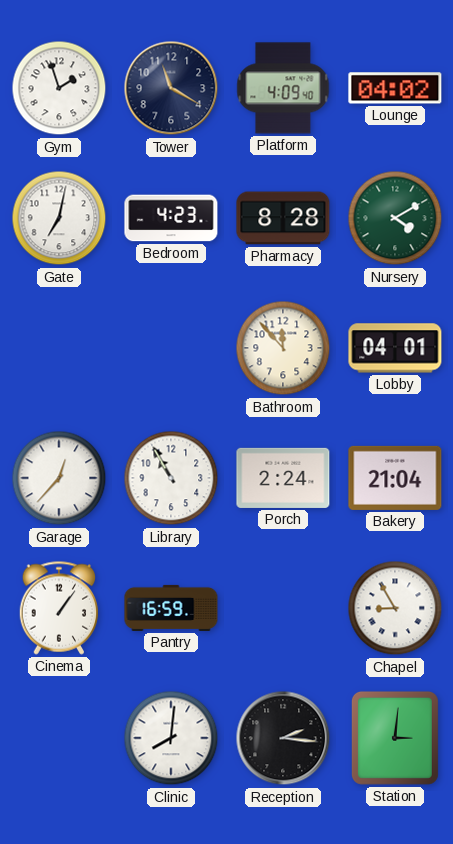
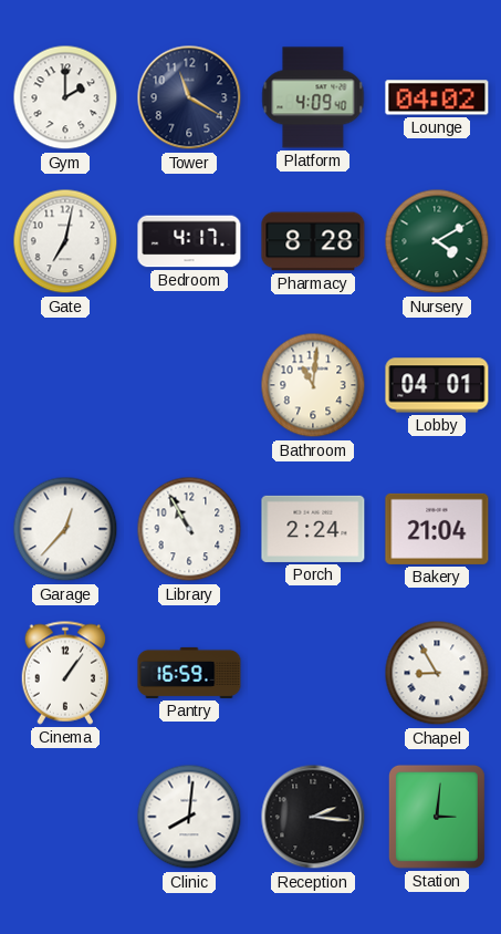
Gym: 1:57 -> 2:00
Bedroom: 4:23 -> 4:17
Bathroom: 11:53 -> 11:01
